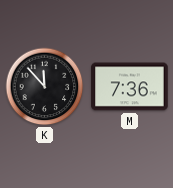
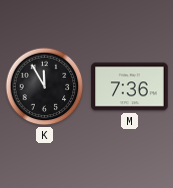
K: 11:53 -> 11:55
